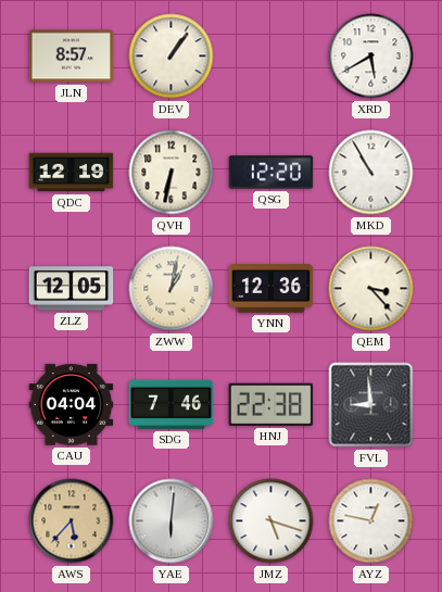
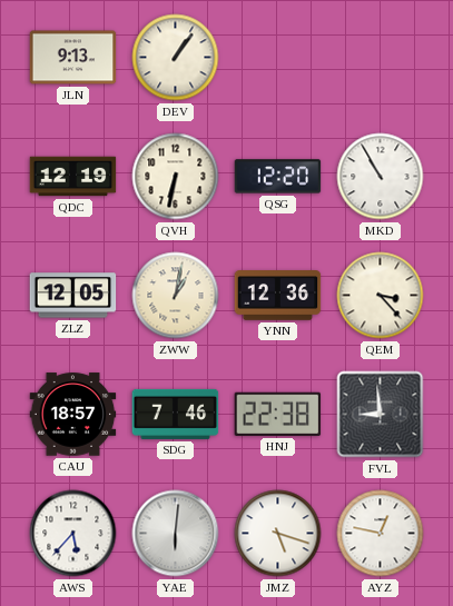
JLN: 8:57 -> 9:13
XRD: 5:40 -> none
CAU: 04:04 -> 18:57
AWS dial: champagne -> white
